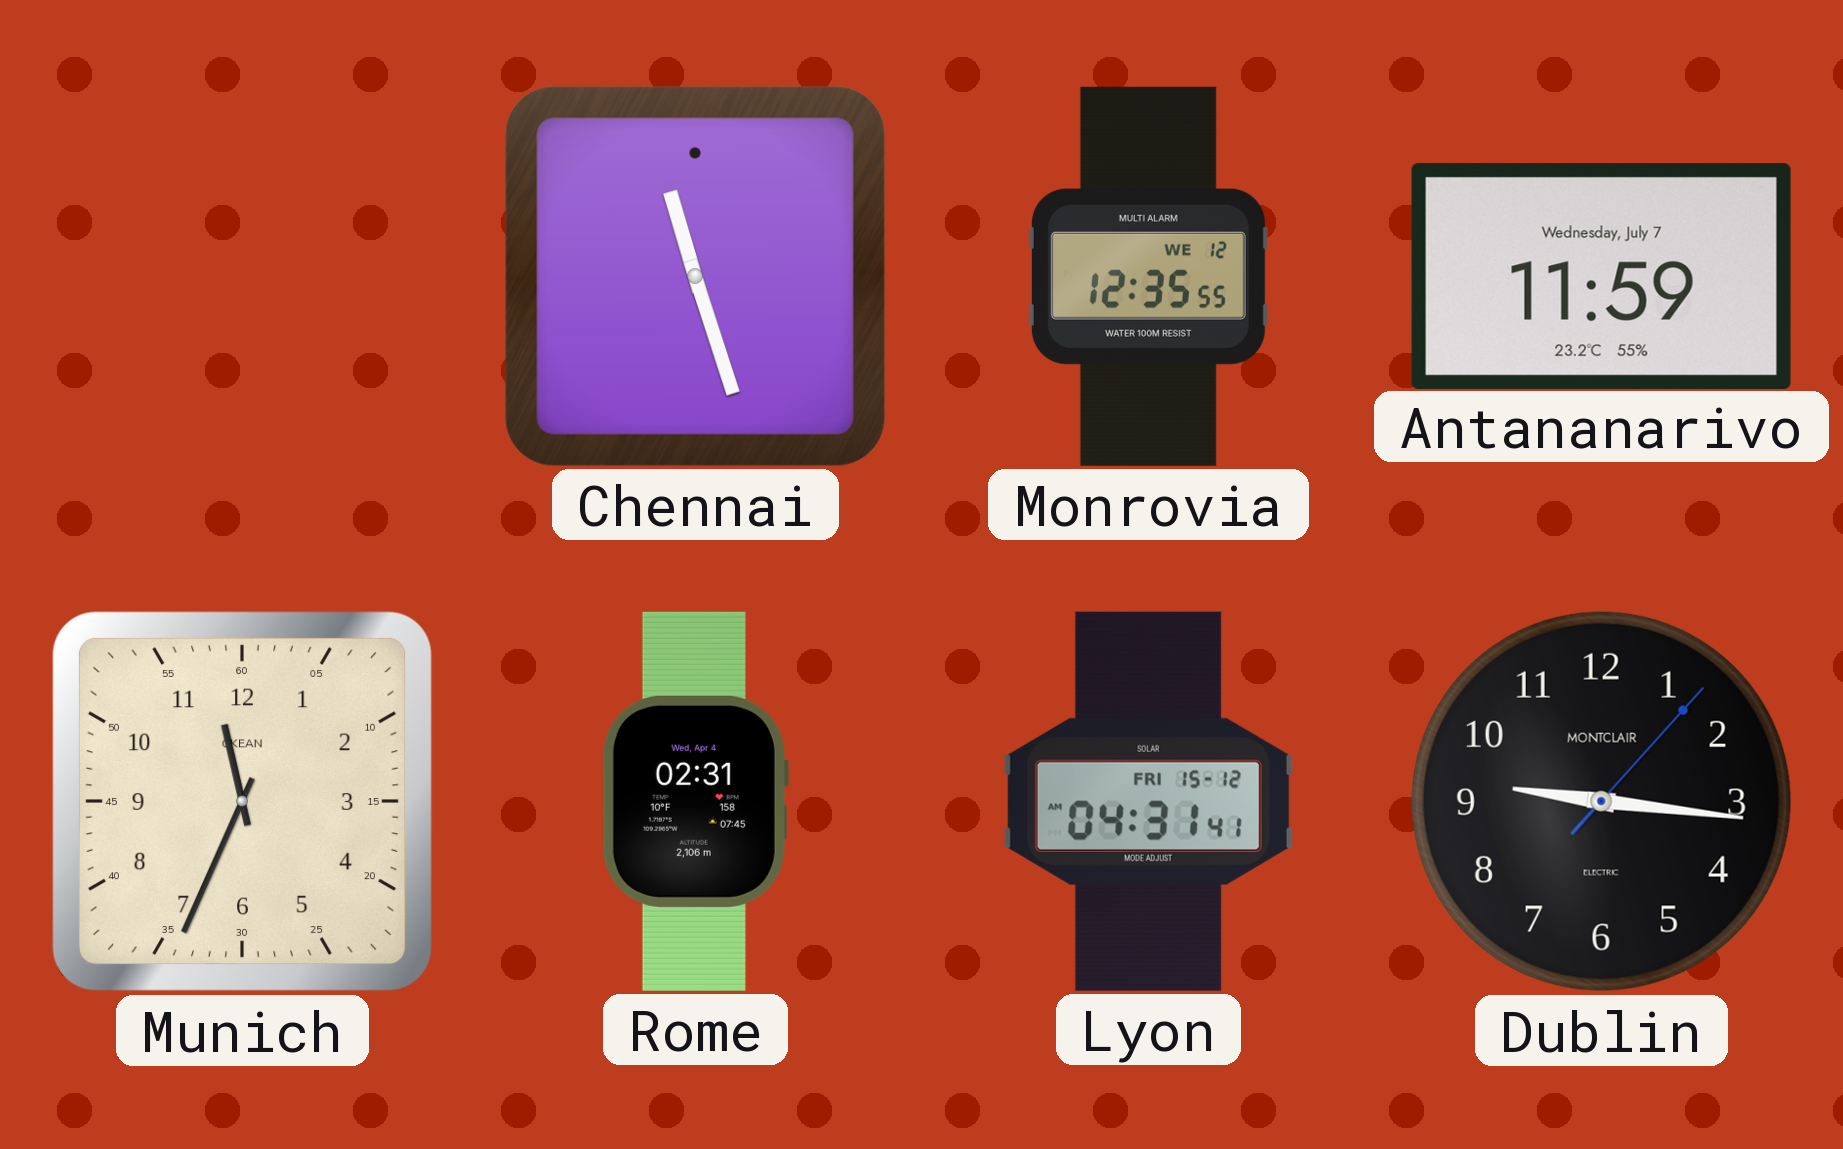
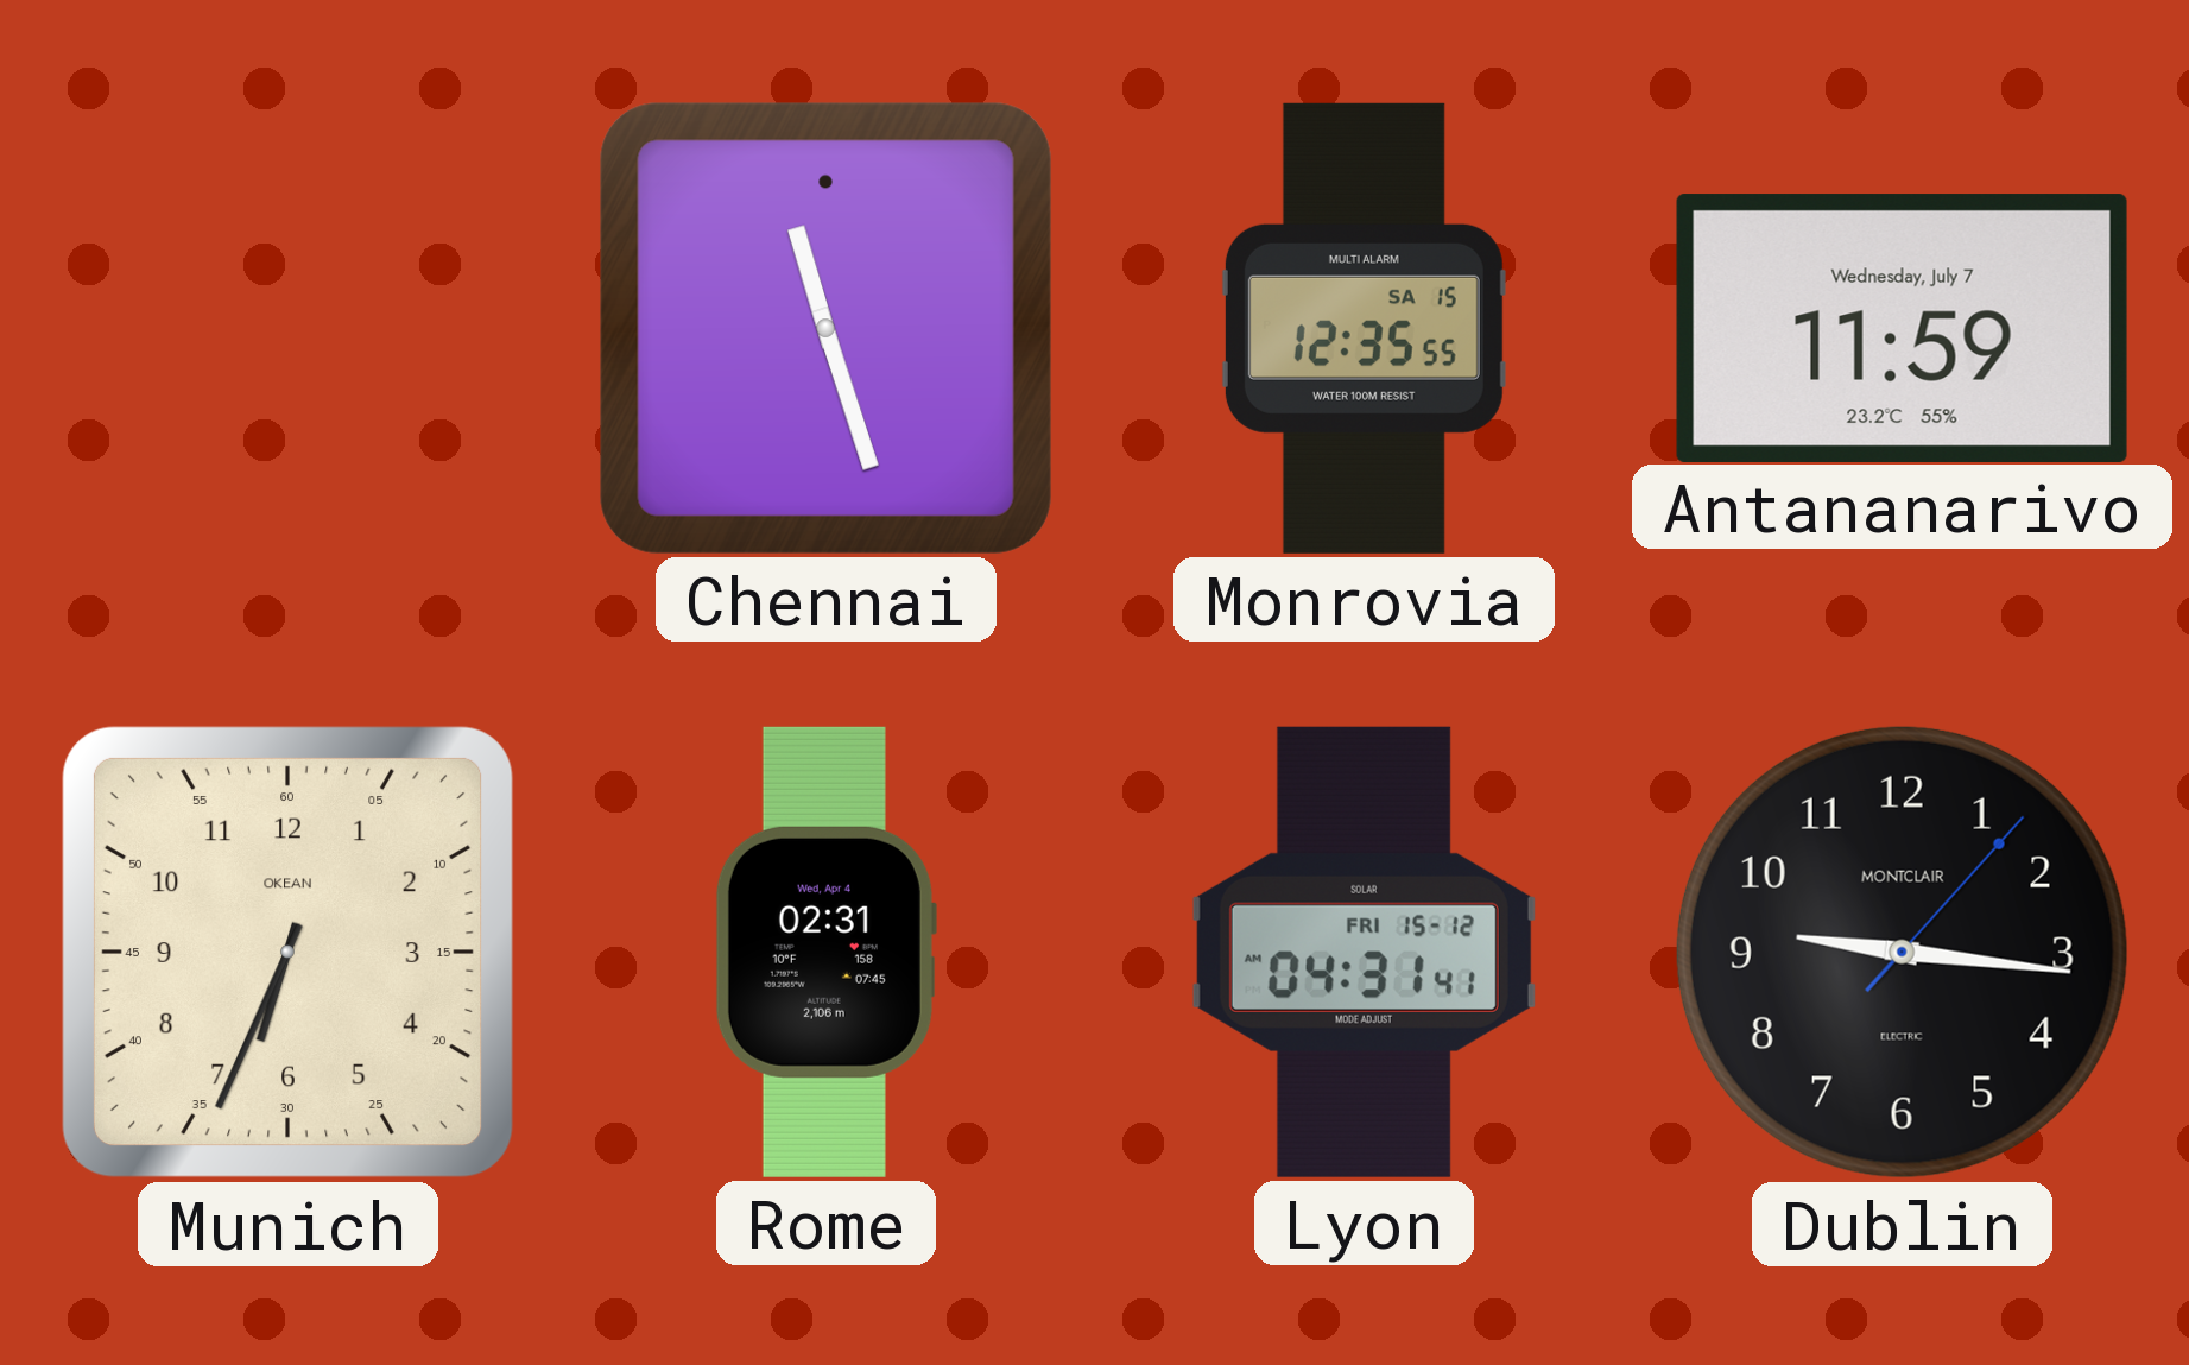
Monrovia date: WE 12 -> SA 15
Munich: 11:34 -> 6:34
